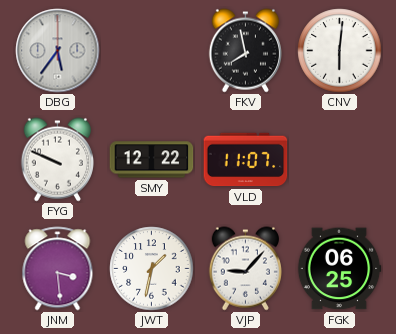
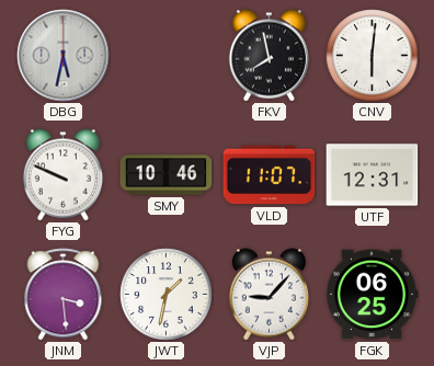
DBG: 5:36 -> 5:32
SMY: 12:22 -> 10:46
UTF: none -> 12:31
